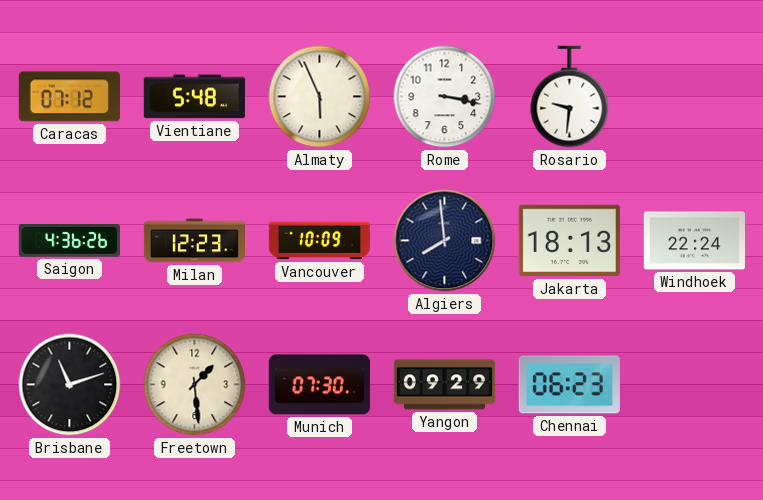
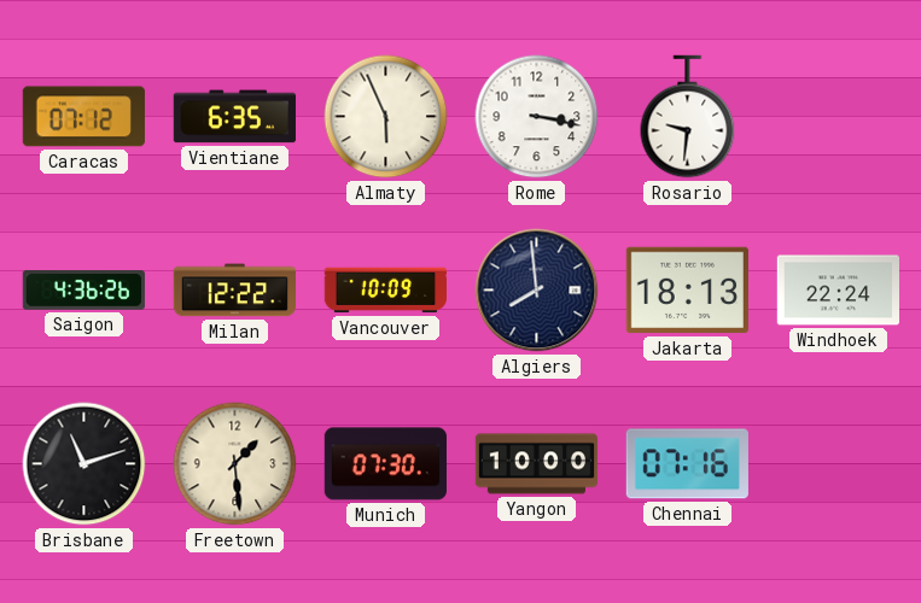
Vientiane: 5:48 -> 6:35
Milan: 12:23 -> 12:22
Yangon: 09:29 -> 10:00
Chennai: 06:23 -> 07:16
